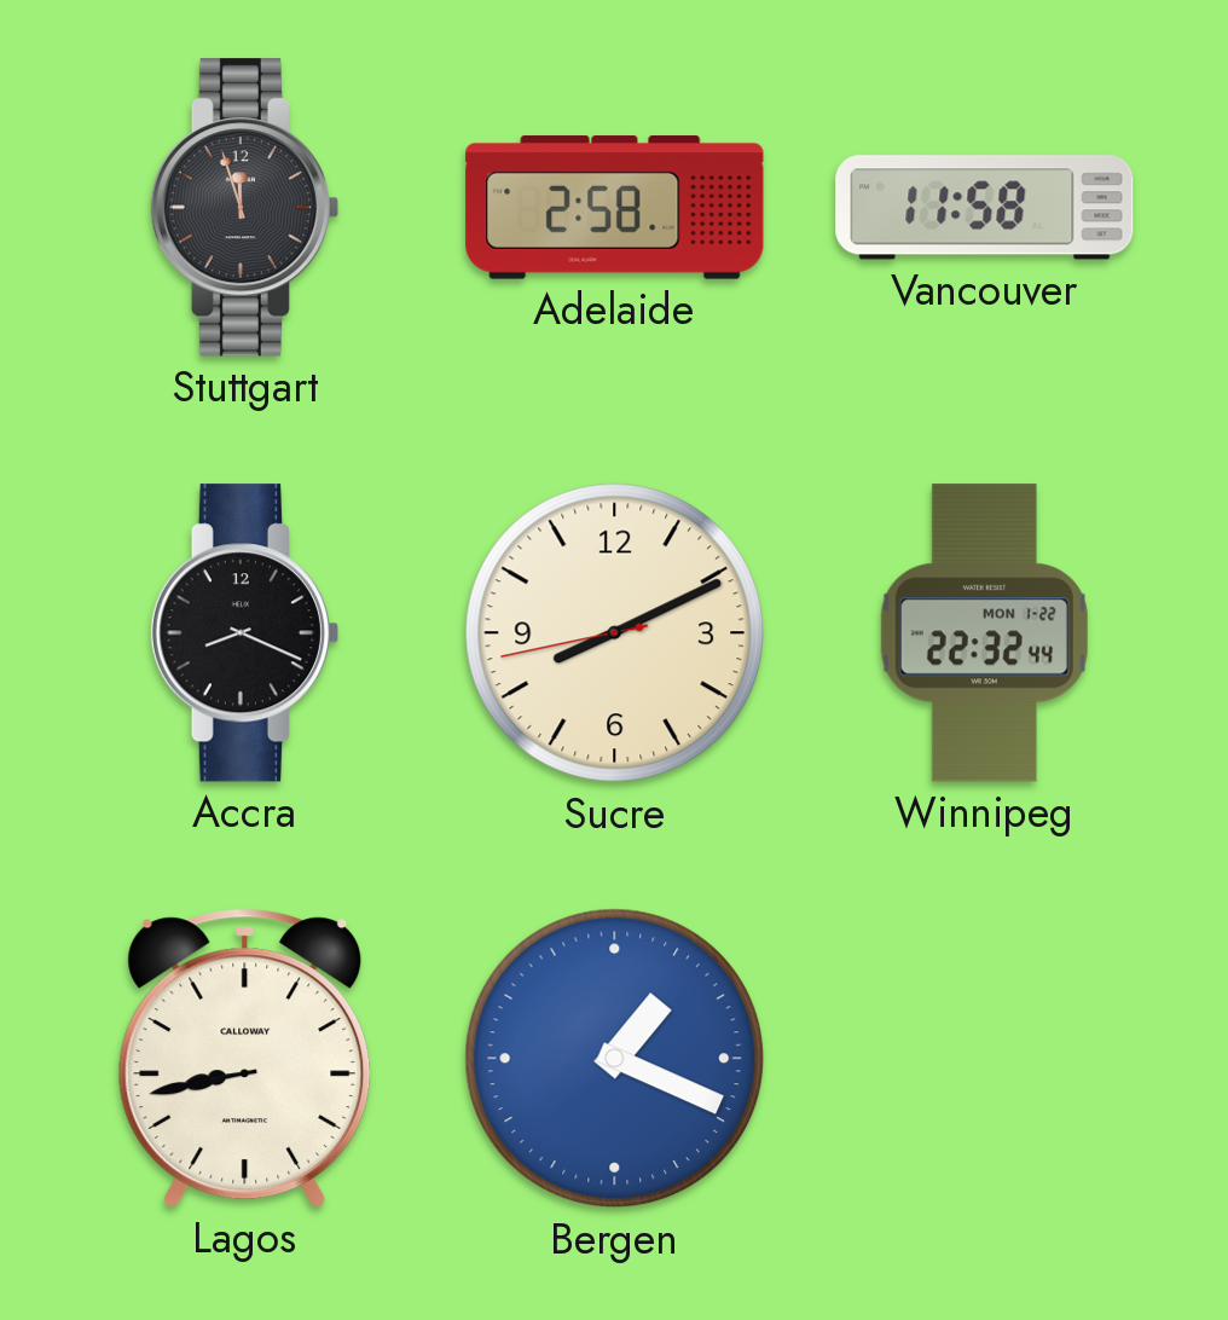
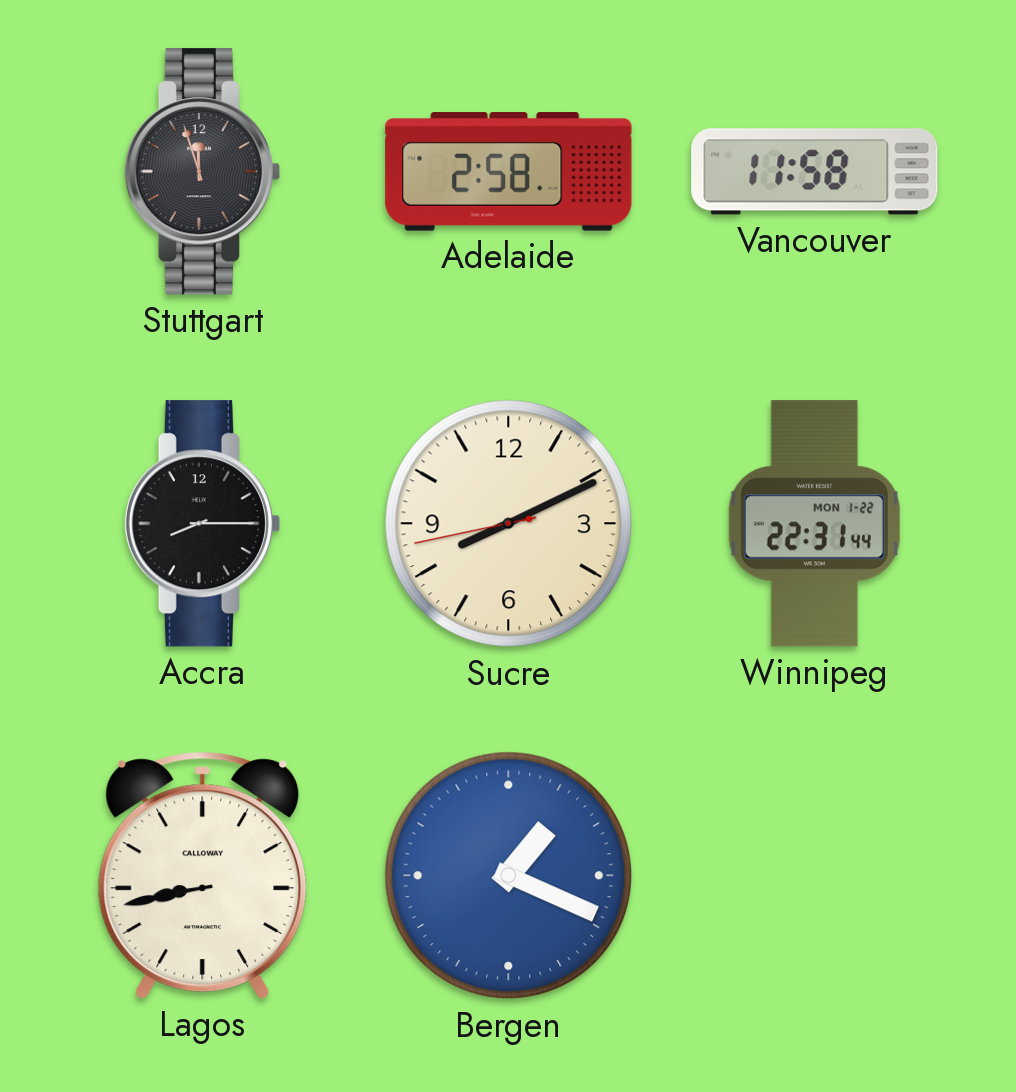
Accra: 8:19 -> 8:15
Winnipeg: 22:32 -> 22:31
